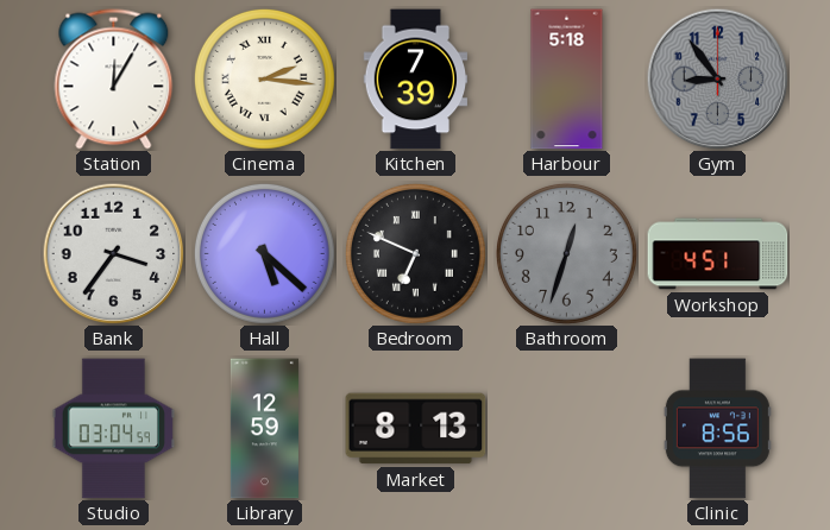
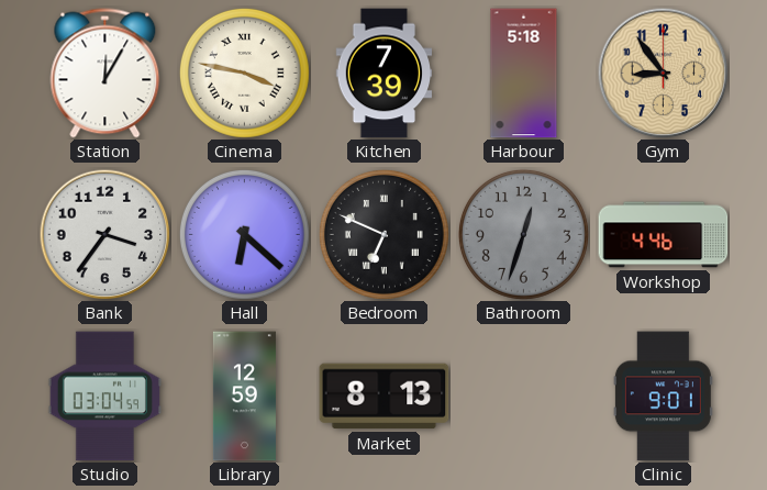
Cinema: 2:16 -> 3:47
Gym dial: grey -> champagne
Hall: 5:22 -> 6:22
Workshop: 4:51 -> 4:46
Clinic: 8:56 -> 9:01
